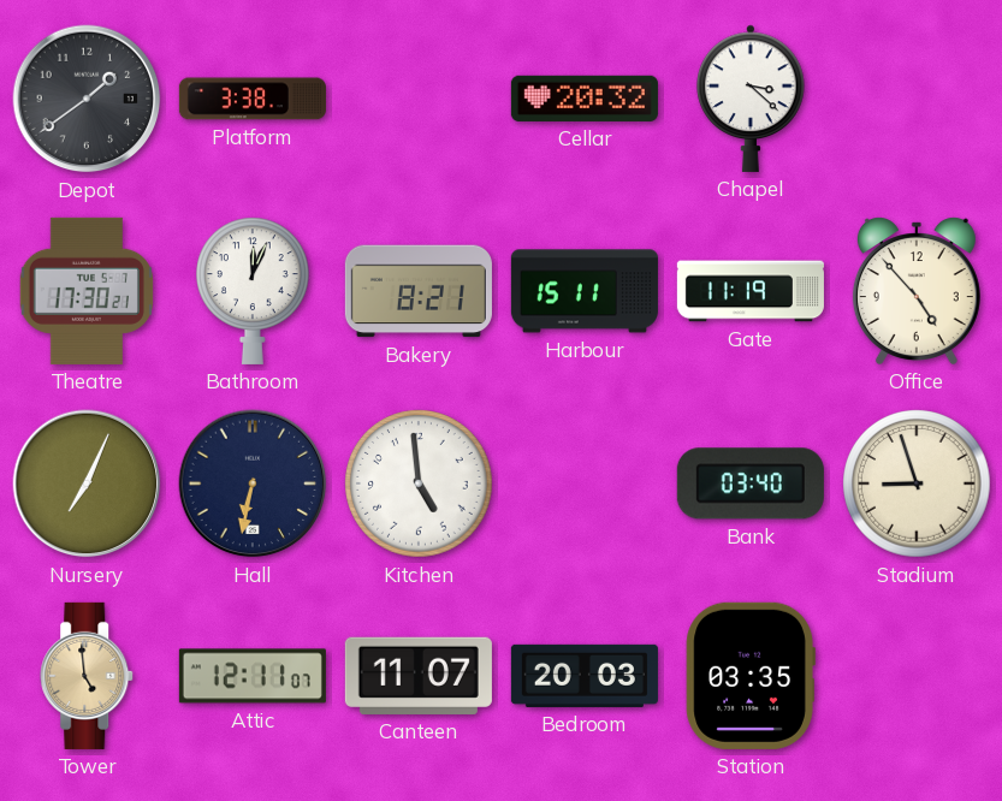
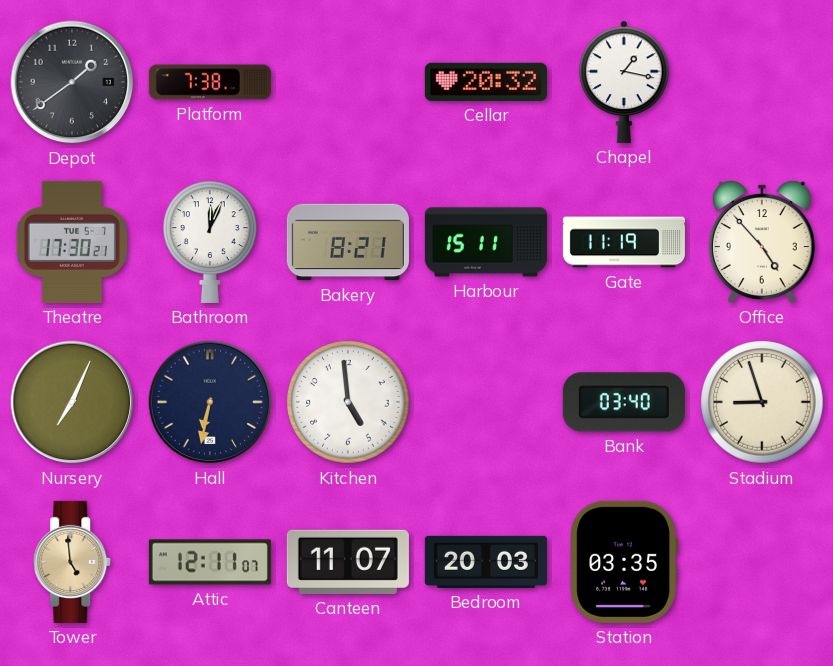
Platform: 3:38 -> 7:38
Chapel: 3:22 -> 1:17
